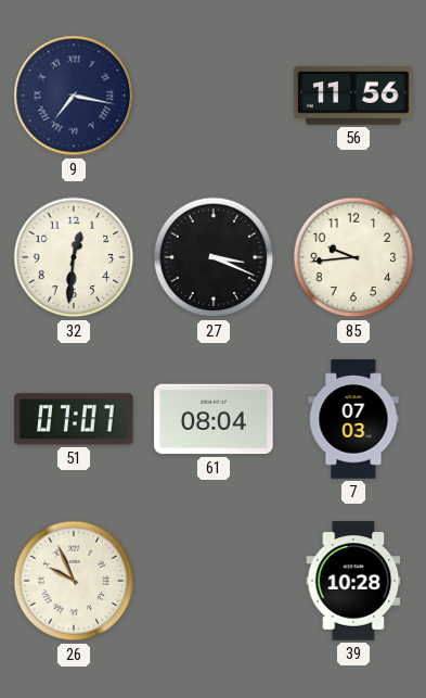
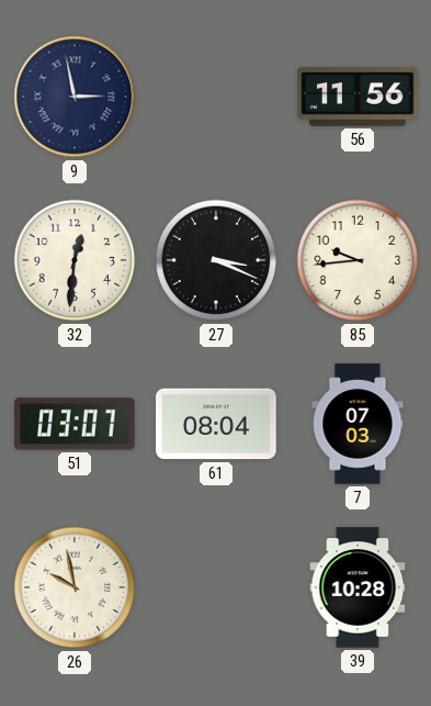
9: 7:17 -> 2:58
51: 07:07 -> 03:07
26: 9:56 -> 9:58
